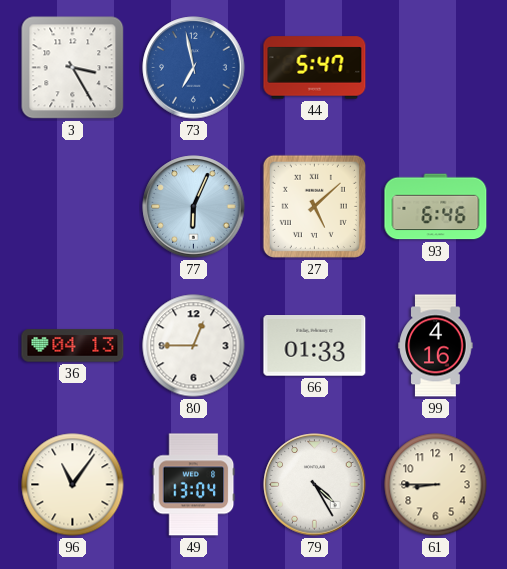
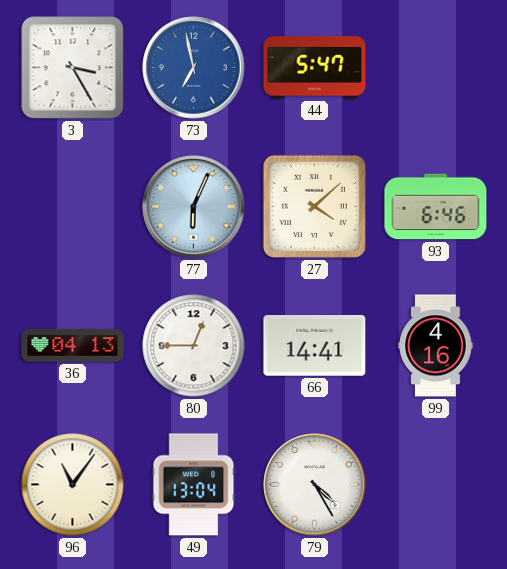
27: 5:08 -> 4:08
66: 01:33 -> 14:41
61: 8:45 -> none
